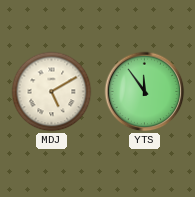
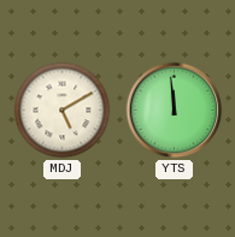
YTS: 11:54 -> 11:59
